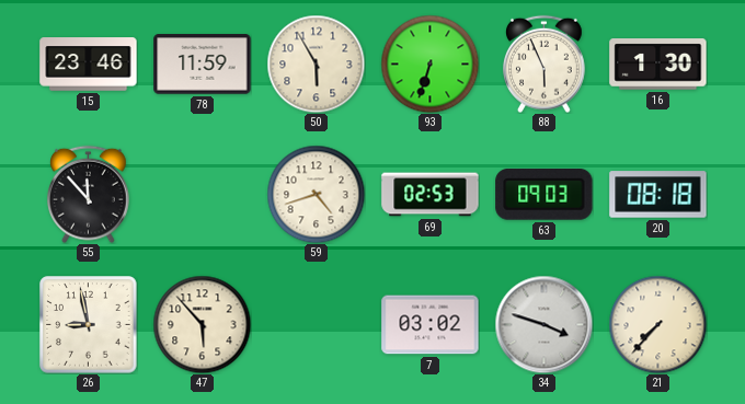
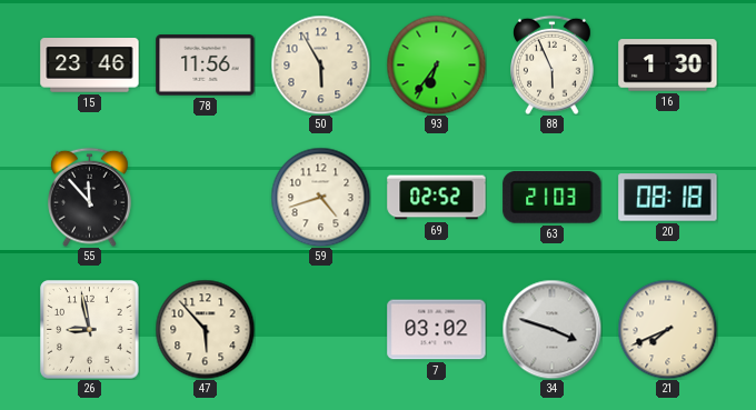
78: 11:59 -> 11:56
93: 6:33 -> 6:36
69: 02:53 -> 02:52
63: 09:03 -> 21:03
21: 7:37 -> 7:41
